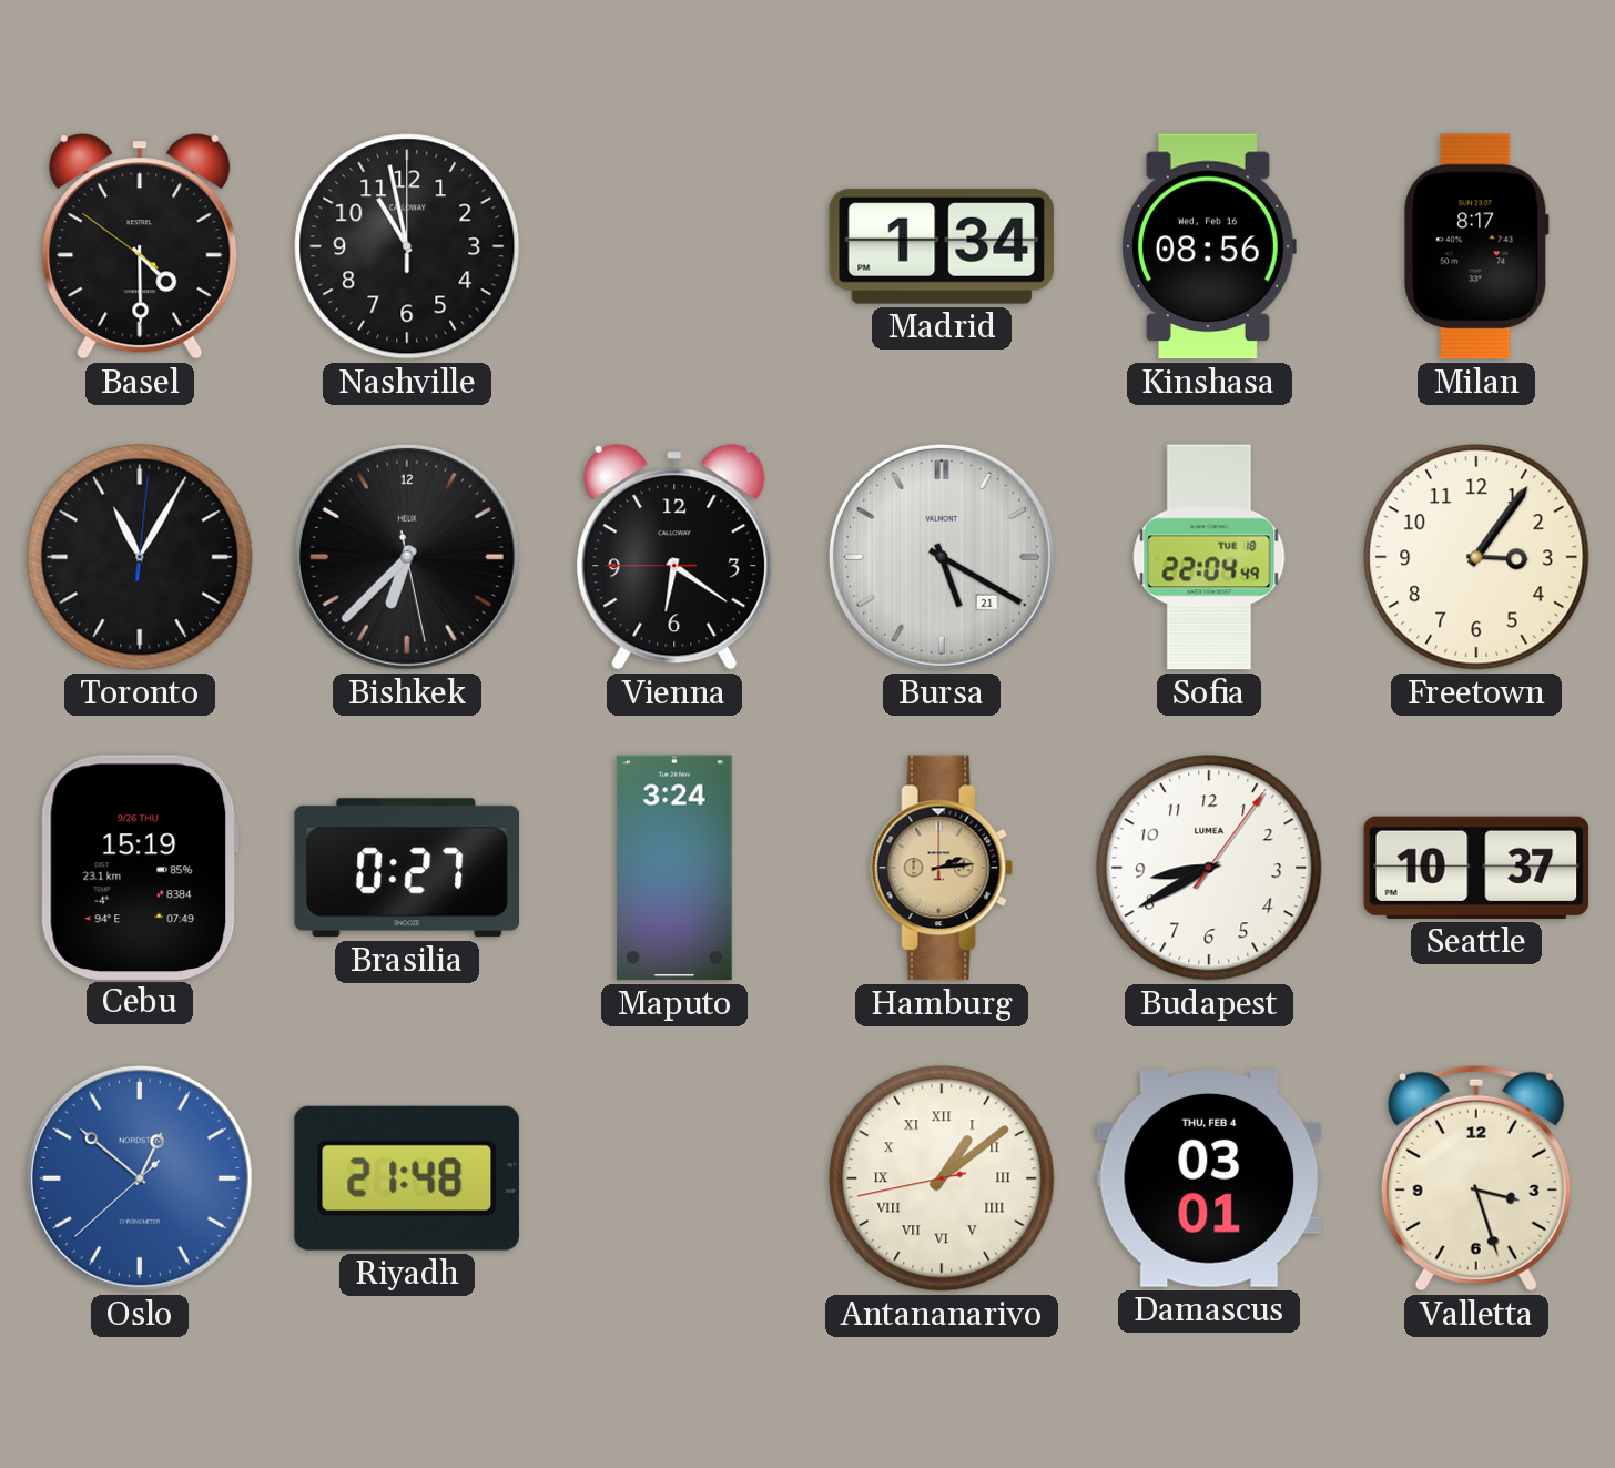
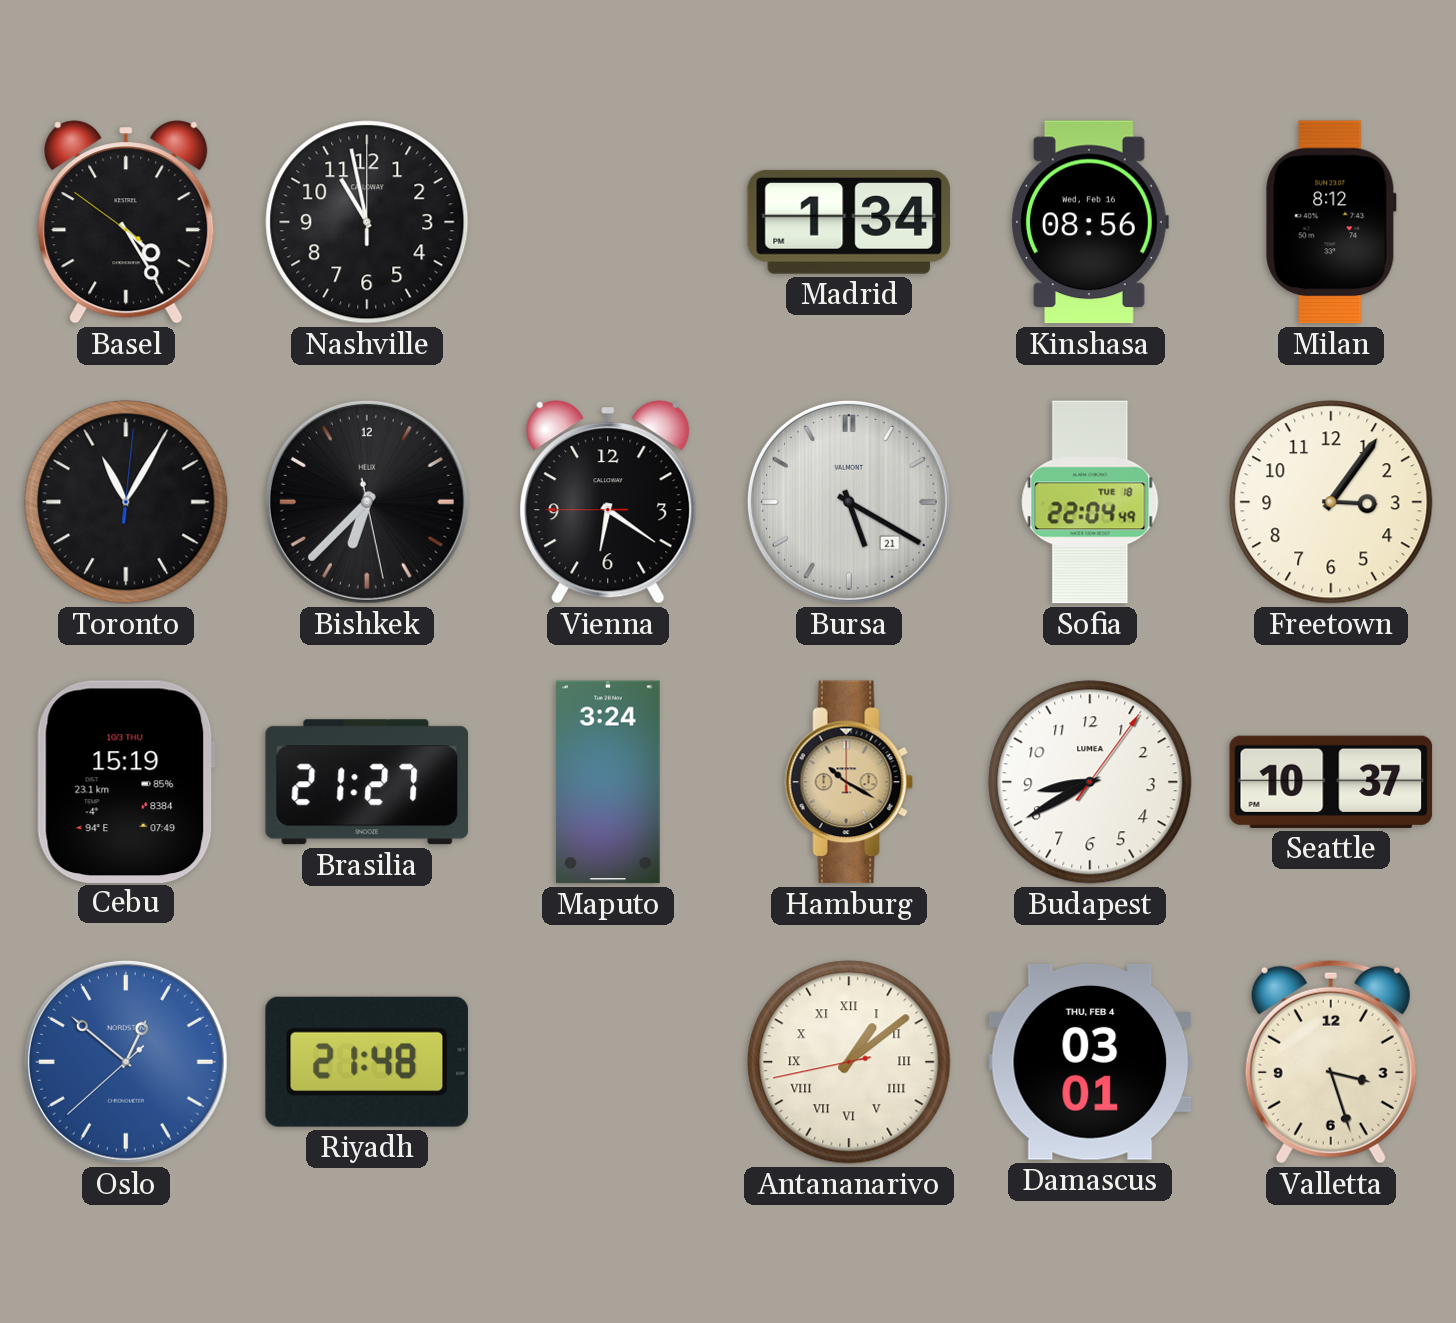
Basel: 4:29 -> 4:24
Milan: 8:17 -> 8:12
Cebu date: 9/26 THU -> 10/3 THU
Brasilia: 0:27 -> 21:27
Hamburg: 2:14 -> 10:20
